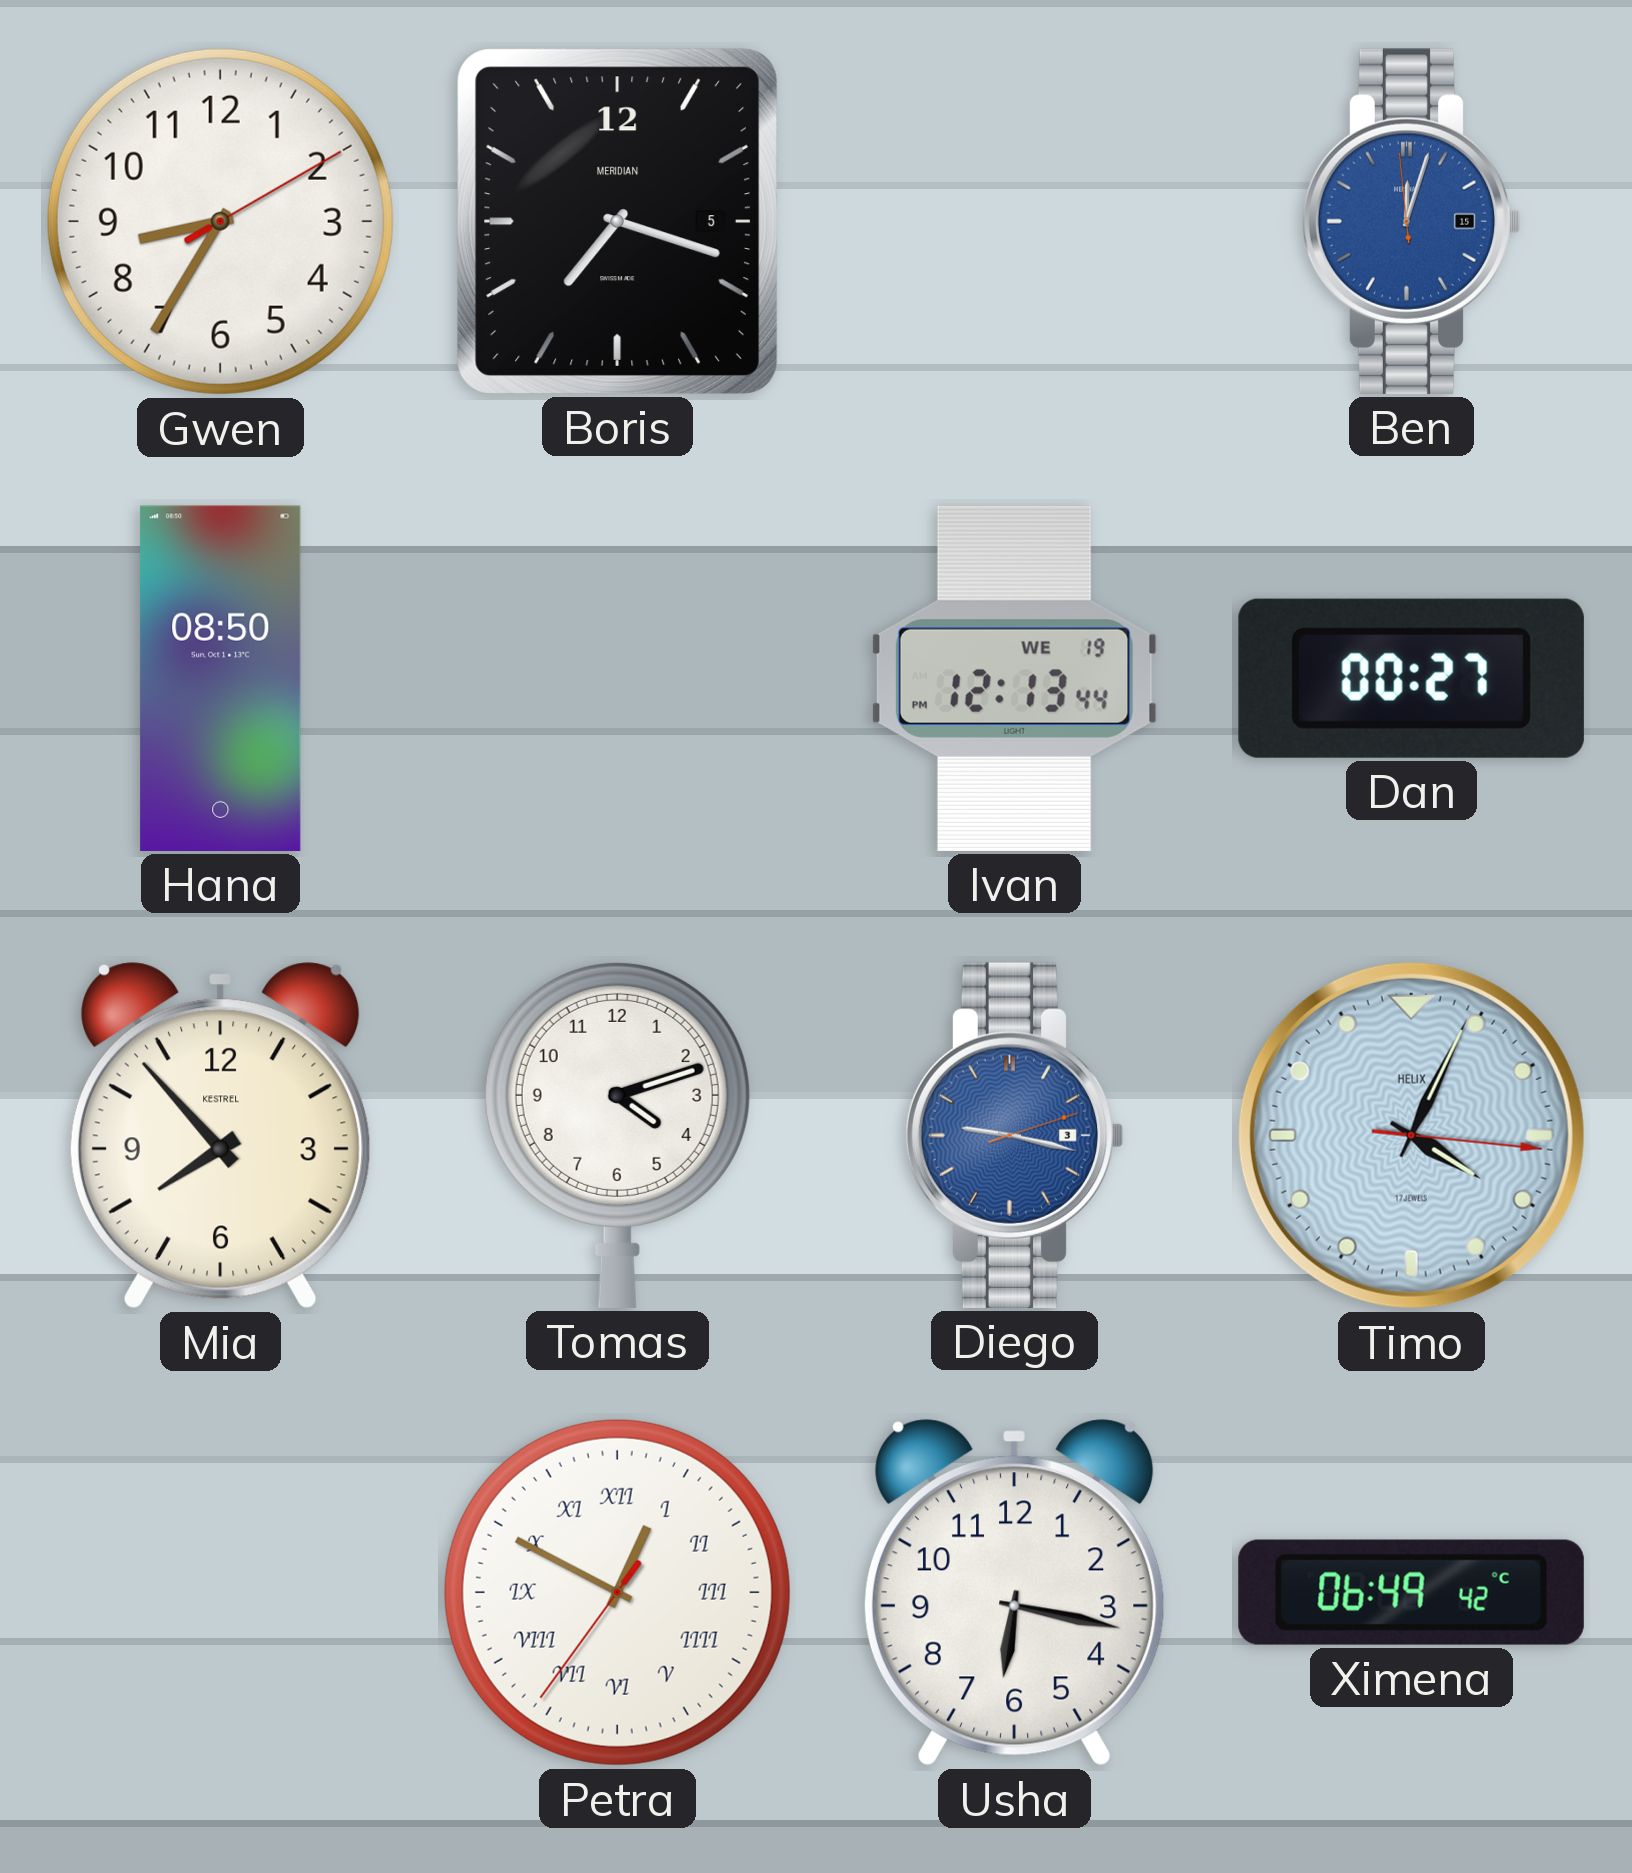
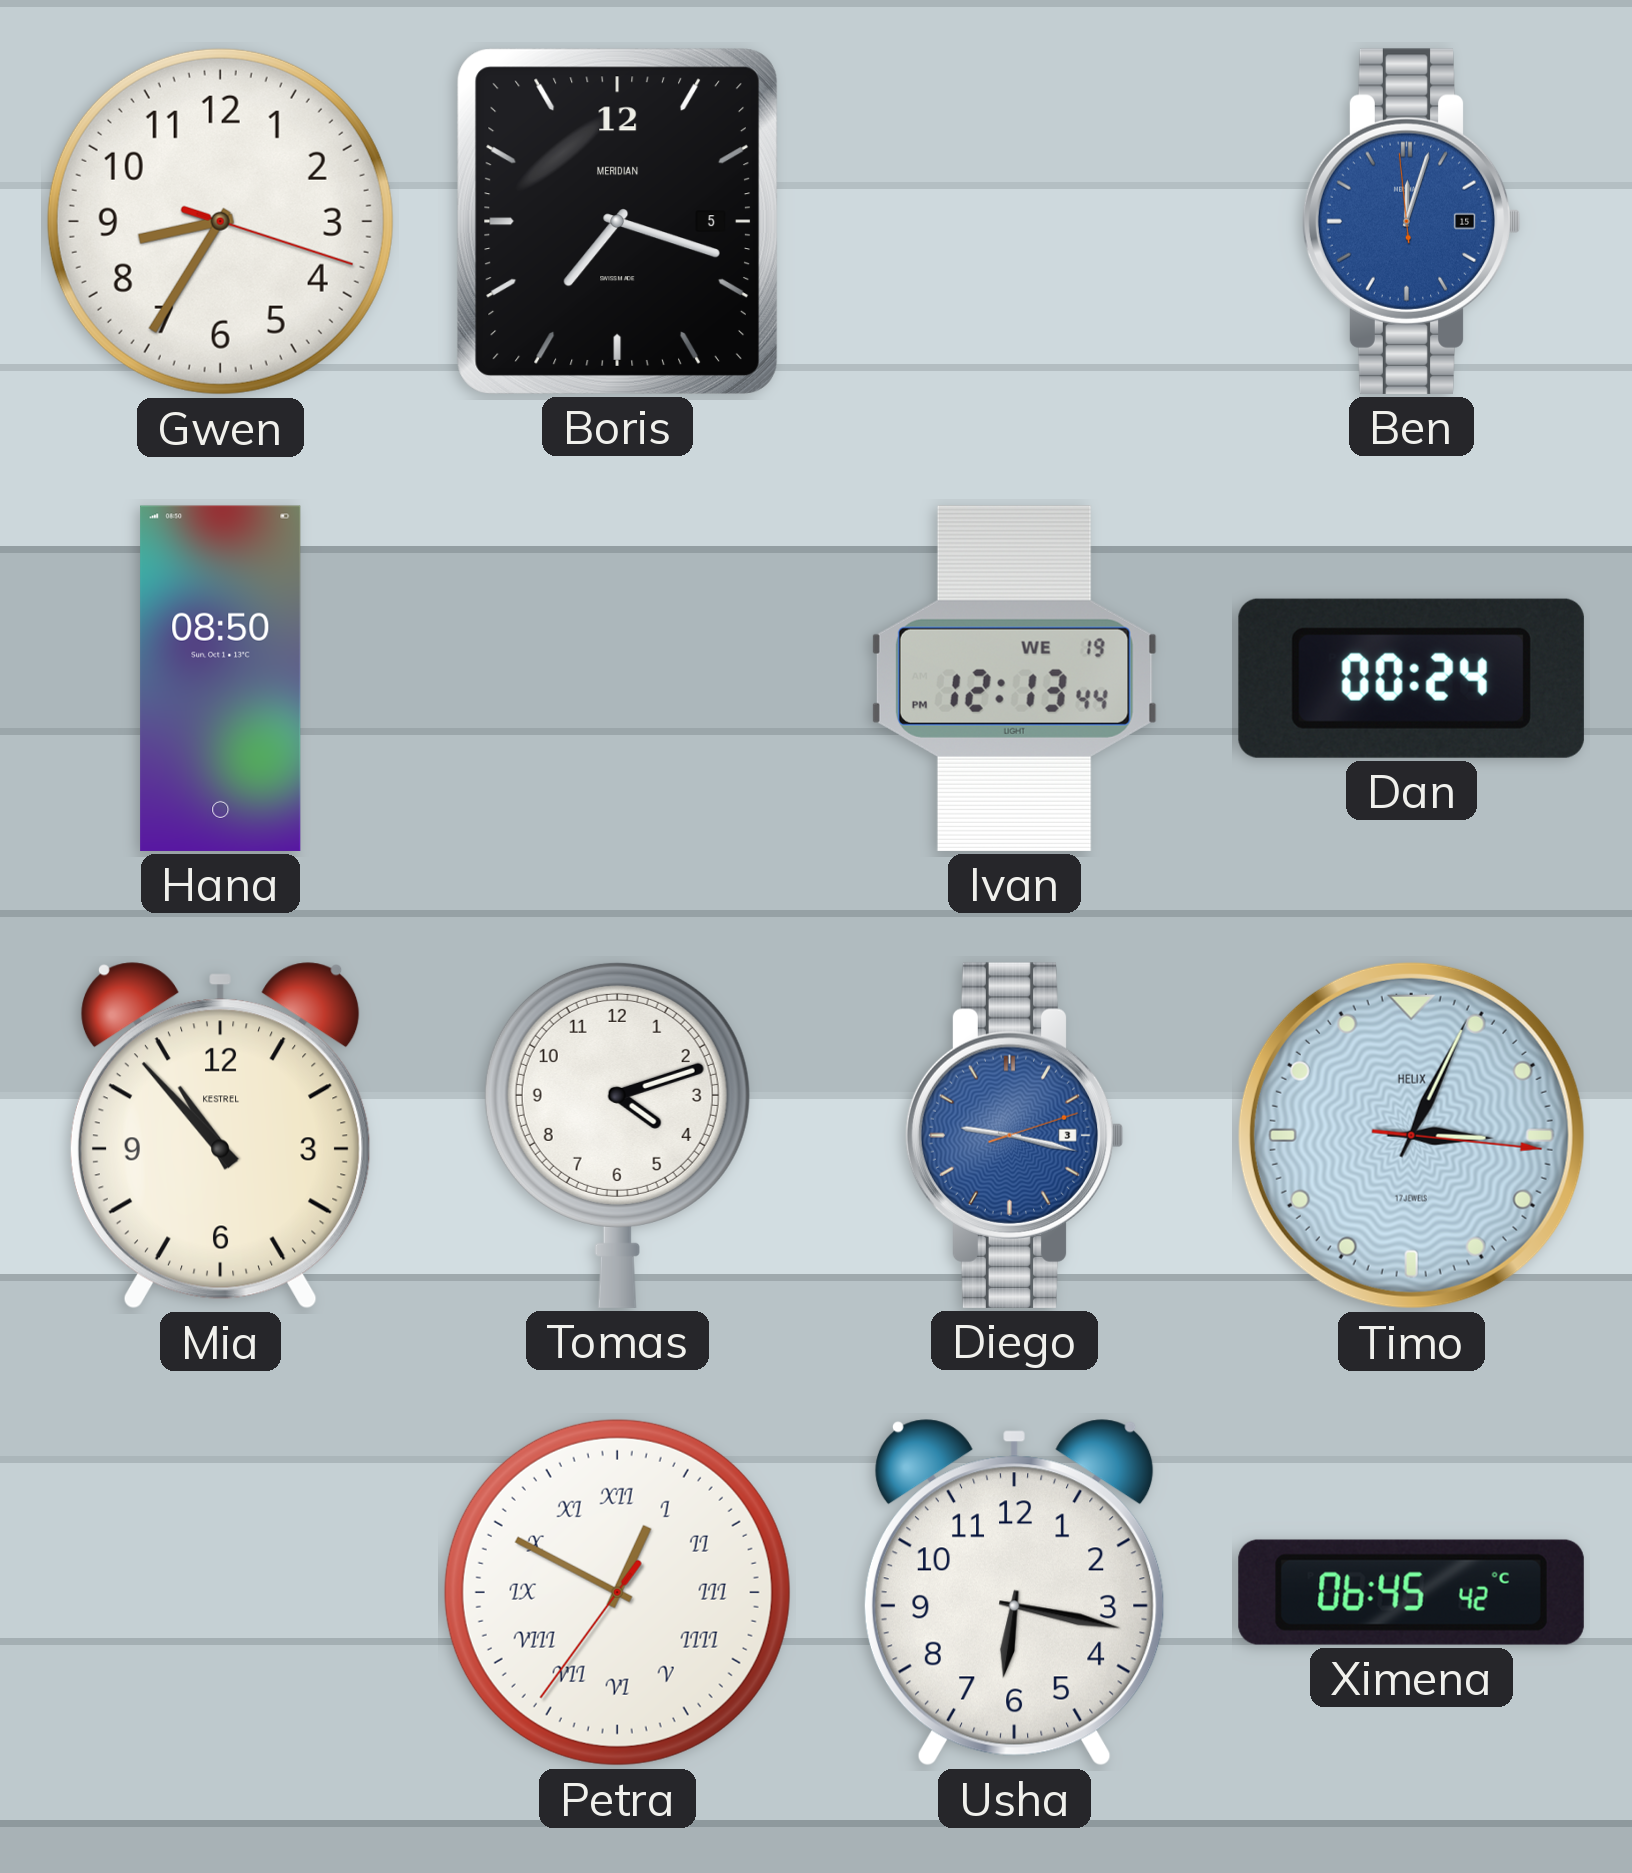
Gwen: 8:35:10 -> 8:35:18
Dan: 00:27 -> 00:24
Mia: 7:53 -> 10:53
Timo: 4:04 -> 3:04
Ximena: 06:49 -> 06:45
